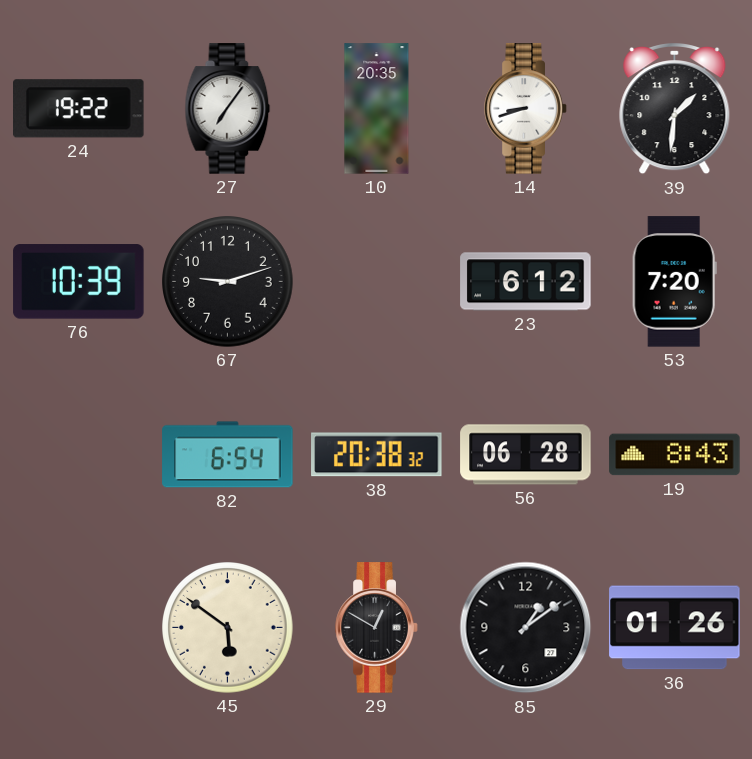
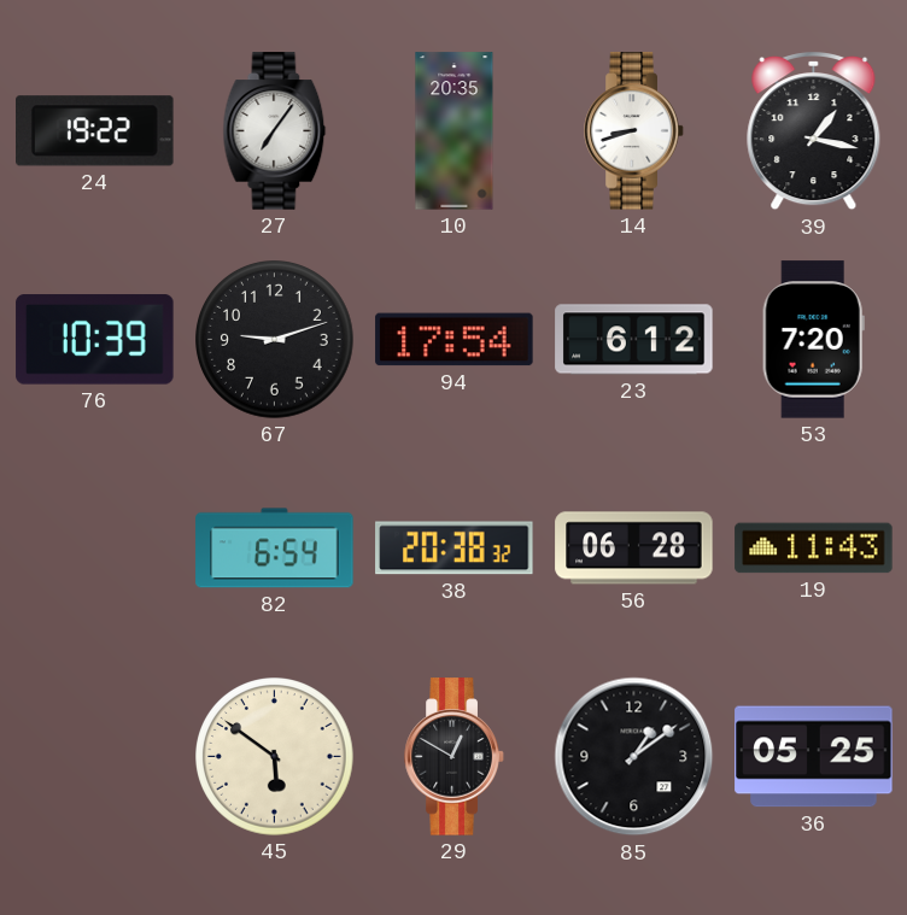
39: 1:31 -> 1:17
94: none -> 17:54
19: 8:43 -> 11:43
36: 01:26 -> 05:25
